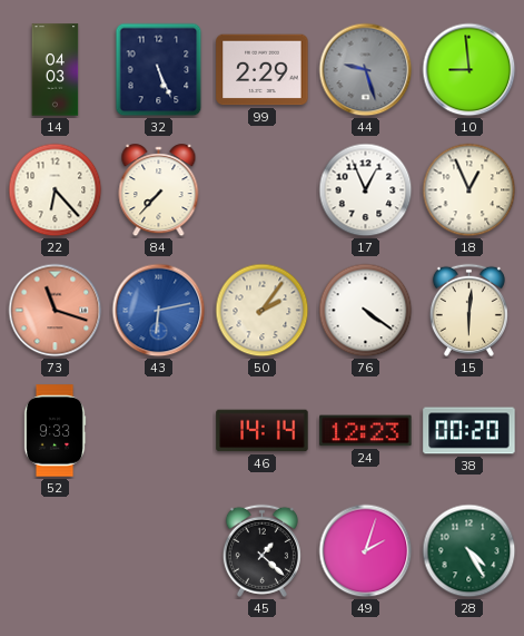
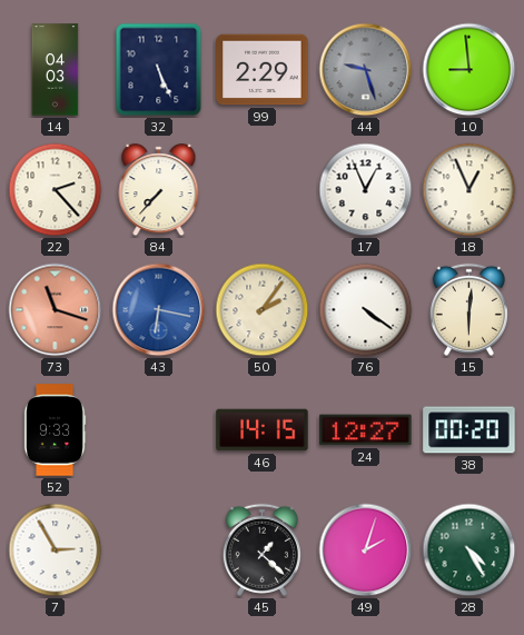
22: 6:23 -> 2:23
43: 6:13 -> 6:17
46: 14:14 -> 14:15
24: 12:23 -> 12:27
7: none -> 2:55
